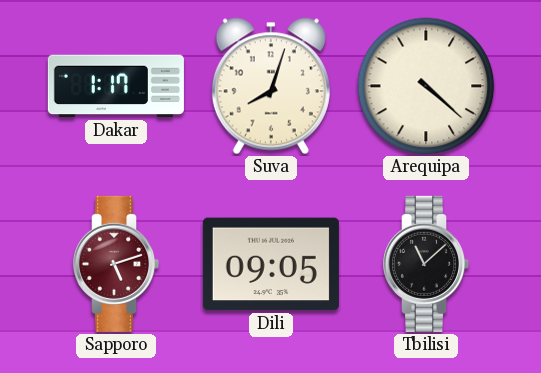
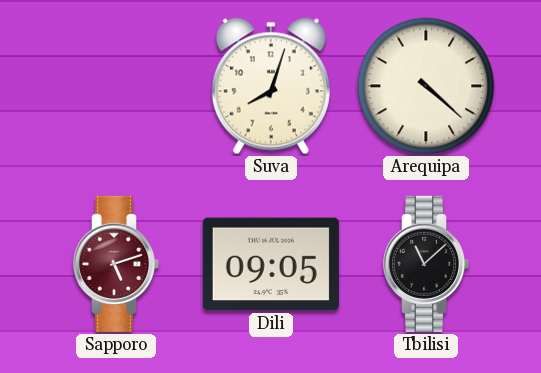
Dakar: 1:17 -> none
